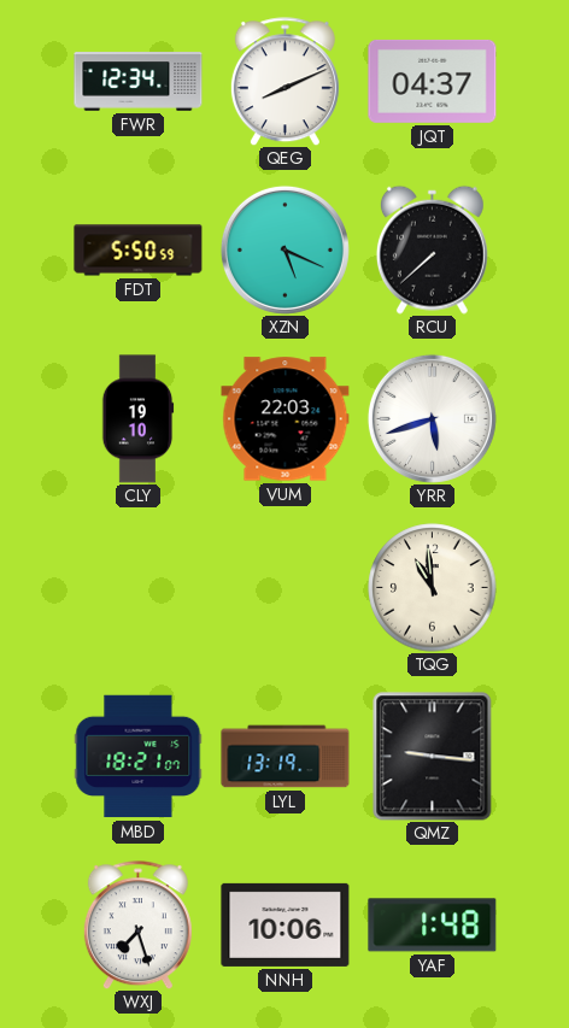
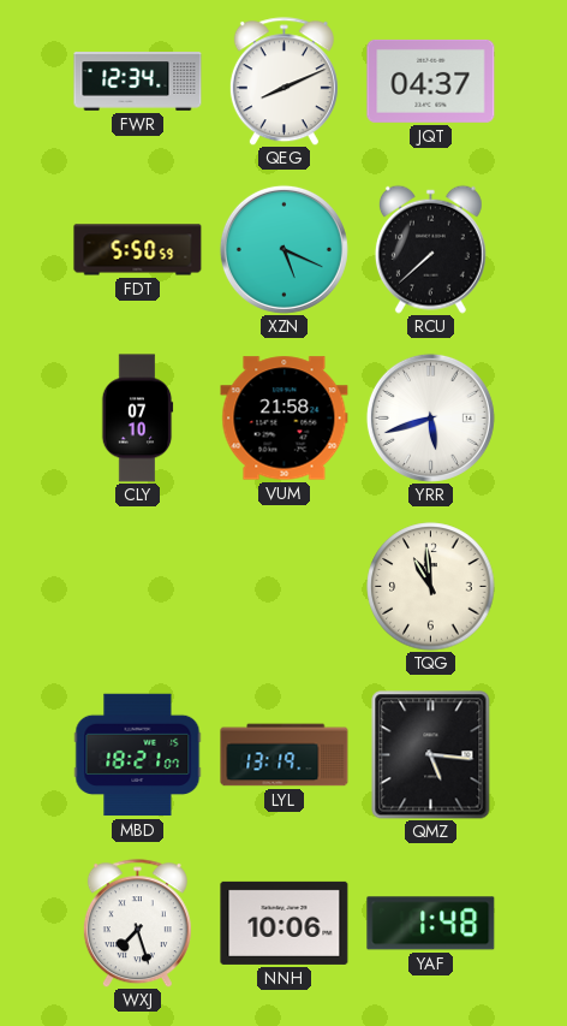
CLY: 19:10 -> 07:10
VUM: 22:03 -> 21:58
QMZ: 9:16 -> 5:16
